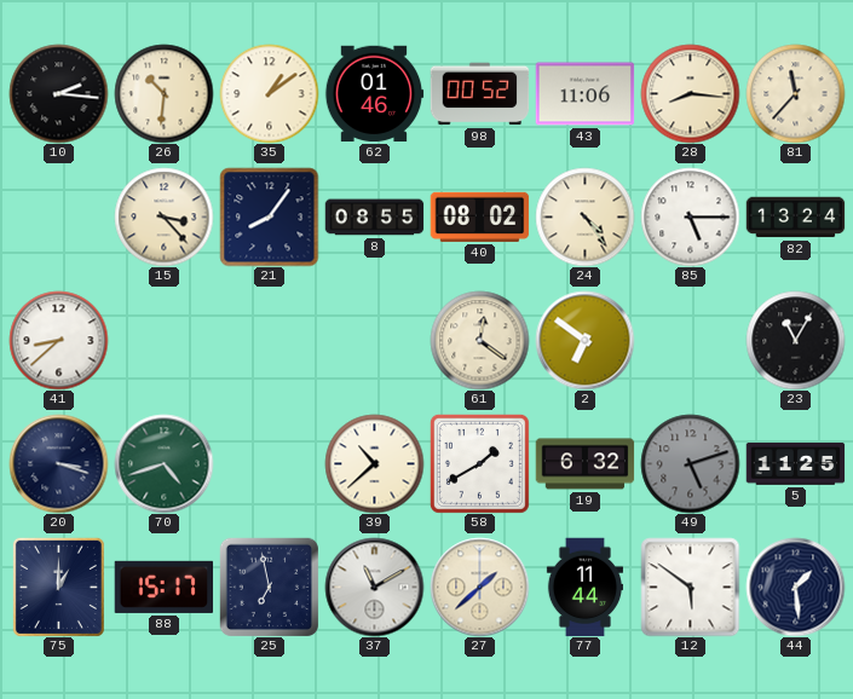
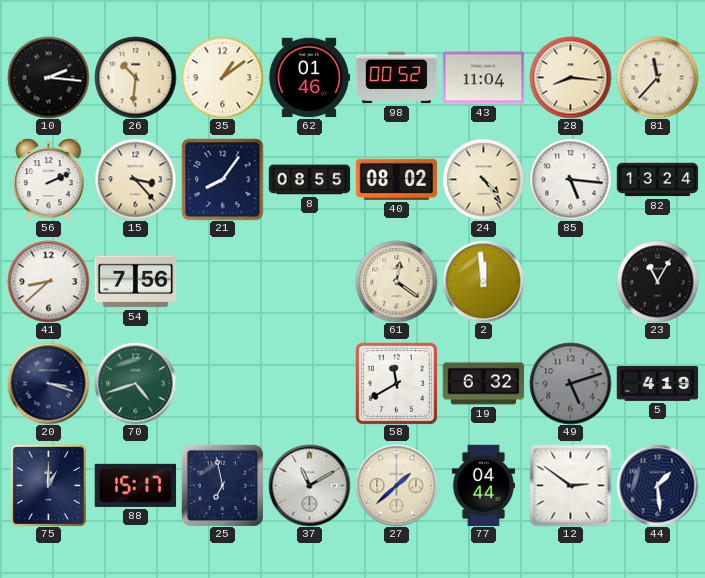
43: 11:06 -> 11:04
56: none -> 2:11
85: 5:15 -> 5:16
54: none -> 7:56
2: 6:51 -> 11:59
39: 10:38 -> none
58: 1:40 -> 11:40
5: 11:25 -> 4:19
77: 11:44 -> 04:44
12: 5:51 -> 2:51
